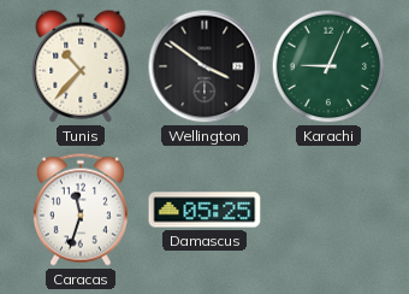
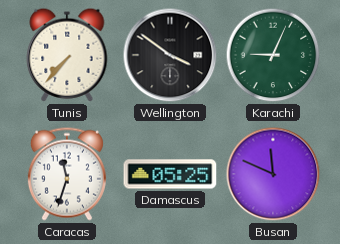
Tunis: 10:37 -> 7:37
Busan: none -> 11:49
